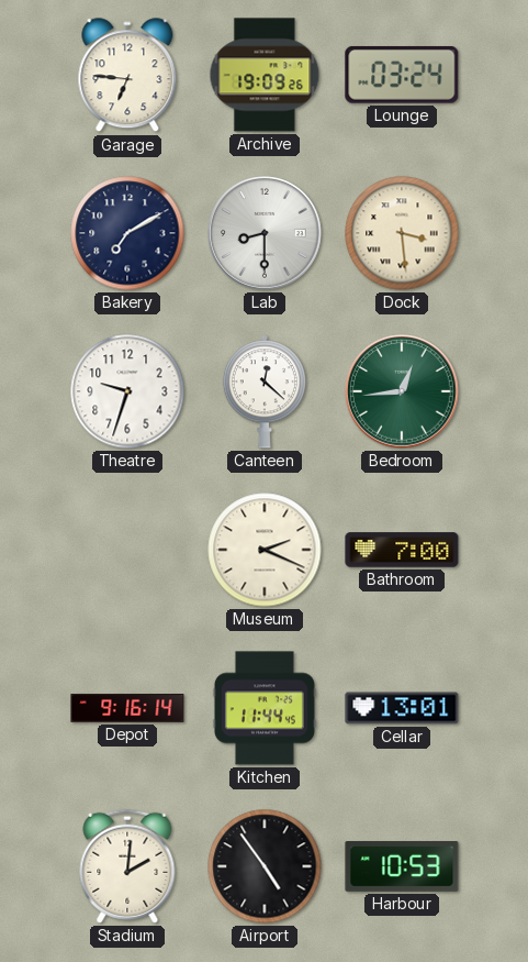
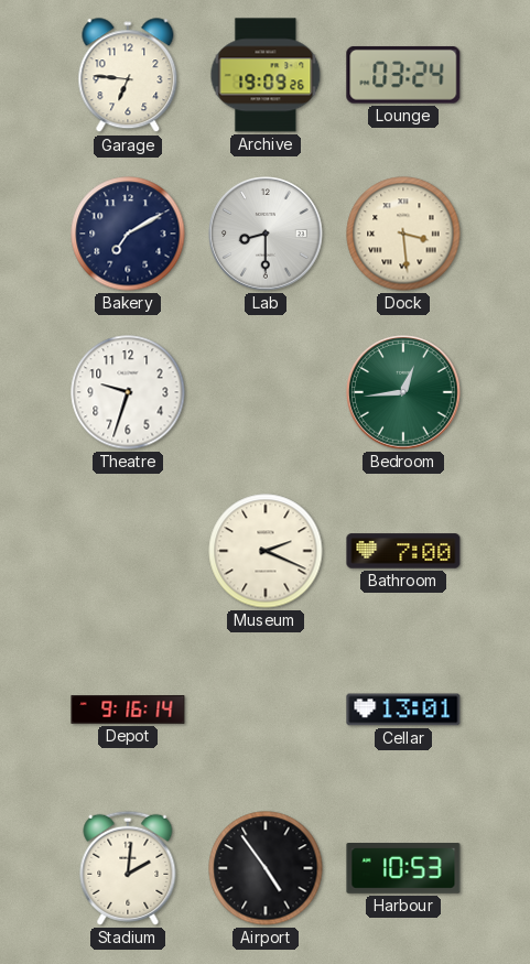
Canteen: 12:22 -> none
Kitchen: 11:44 -> none
